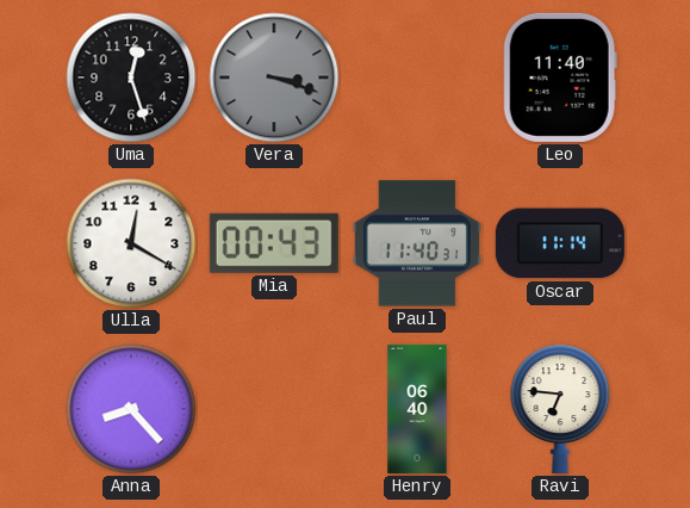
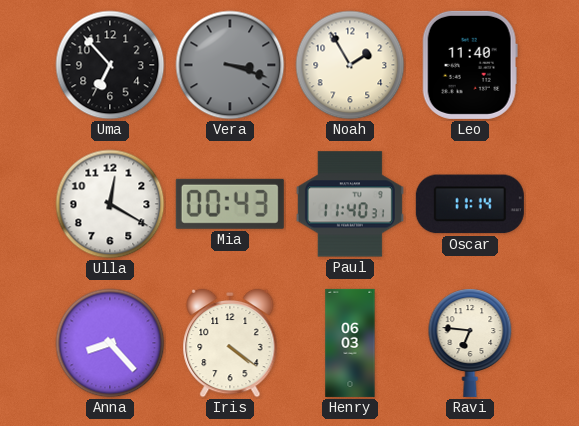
Uma: 12:27 -> 6:53
Noah: none -> 1:55
Iris: none -> 4:21
Henry: 06:40 -> 06:03
